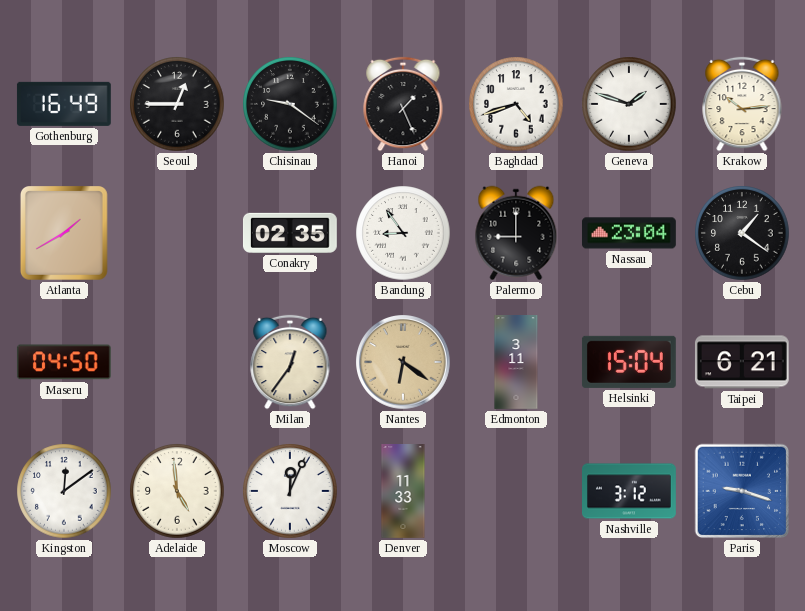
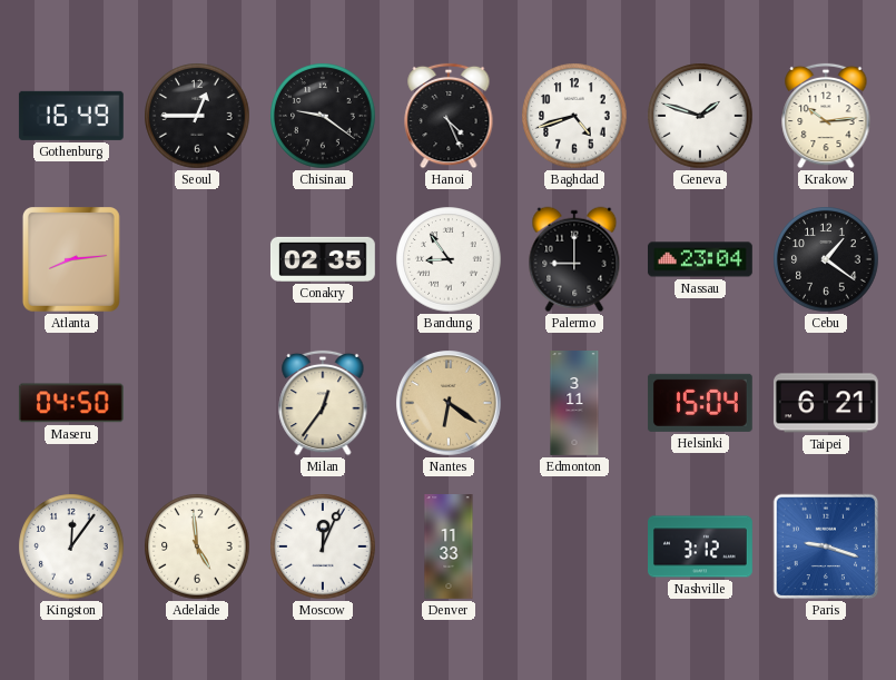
Hanoi: 1:26 -> 4:26
Atlanta: 1:40 -> 8:14
Kingston: 12:09 -> 12:06
